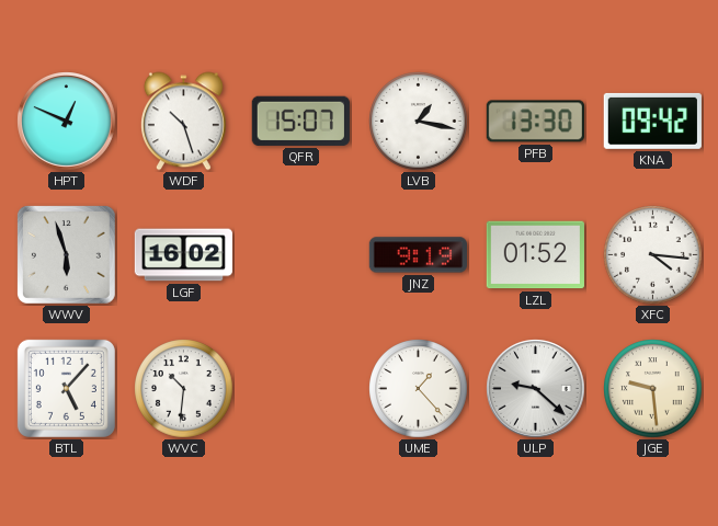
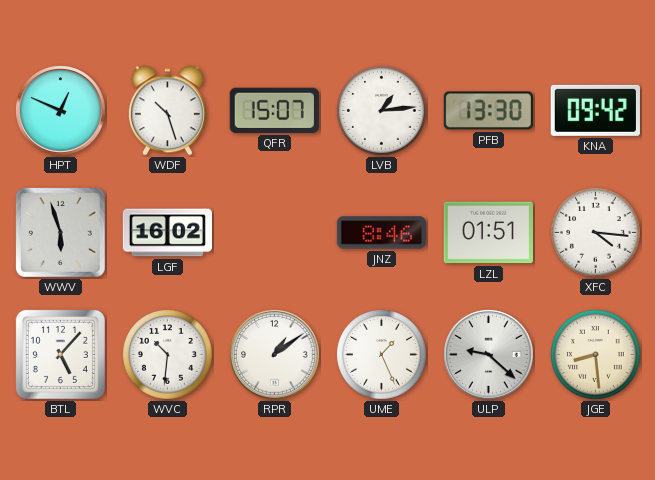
LVB: 1:17 -> 1:14
JNZ: 9:19 -> 8:46
LZL: 01:52 -> 01:51
RPR: none -> 1:09
UME: 1:23 -> 1:26
JGE: 9:29 -> 8:29
